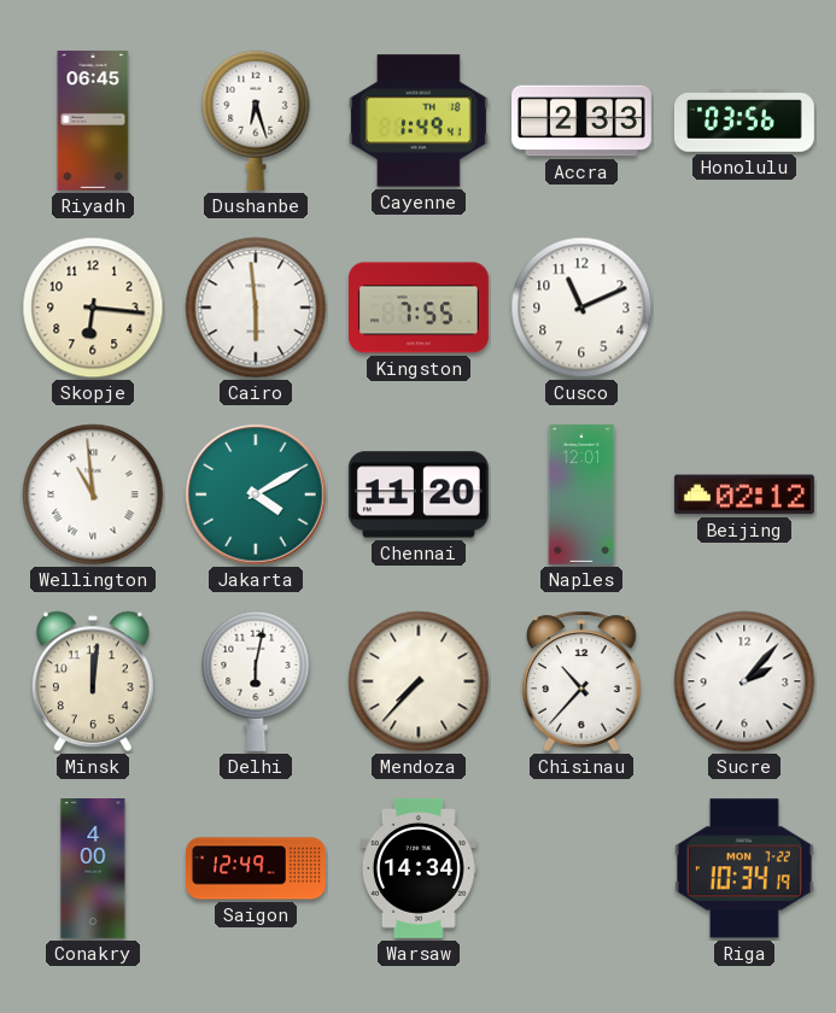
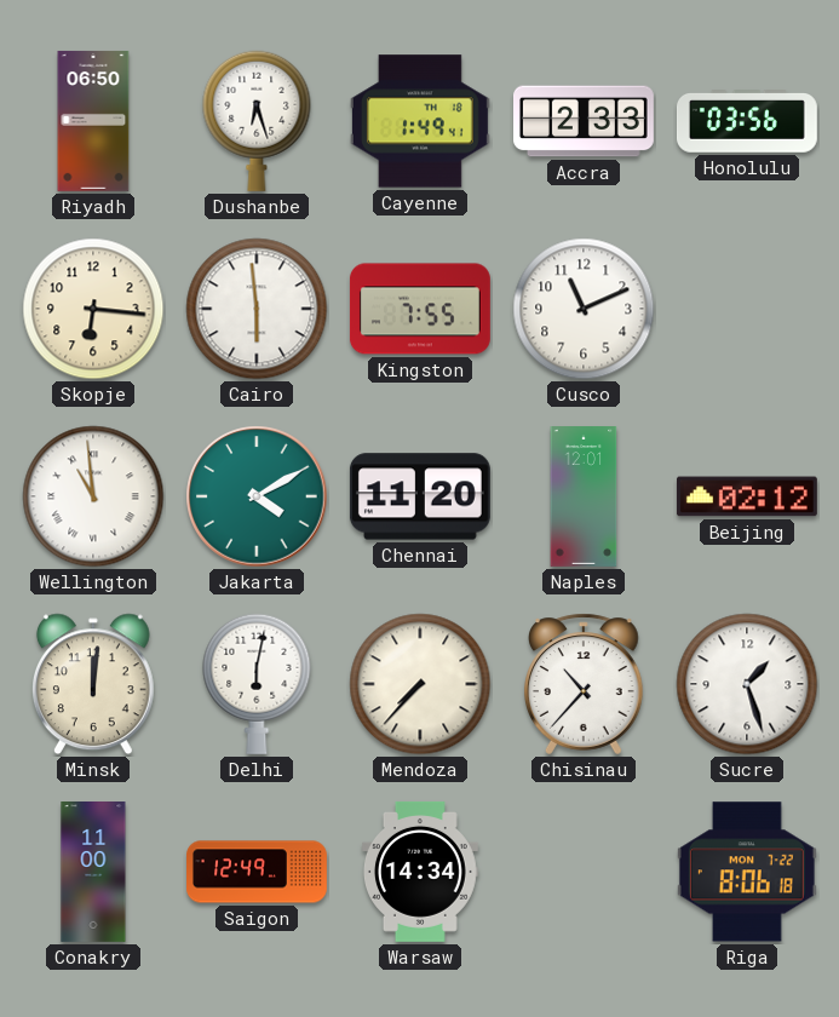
Riyadh: 06:45 -> 06:50
Sucre: 2:07 -> 1:27
Conakry: 4:00 -> 11:00
Riga: 10:34 -> 8:06
